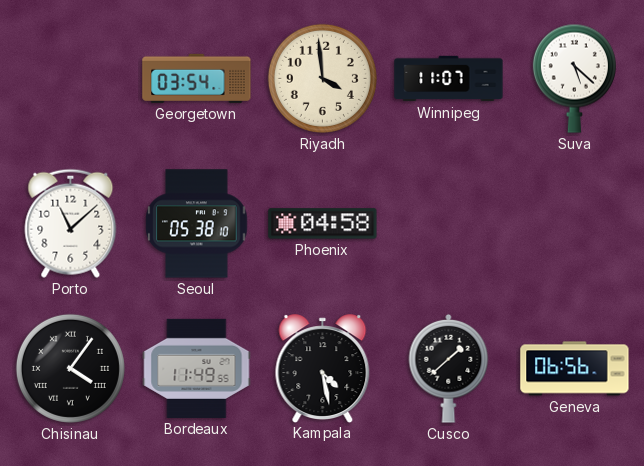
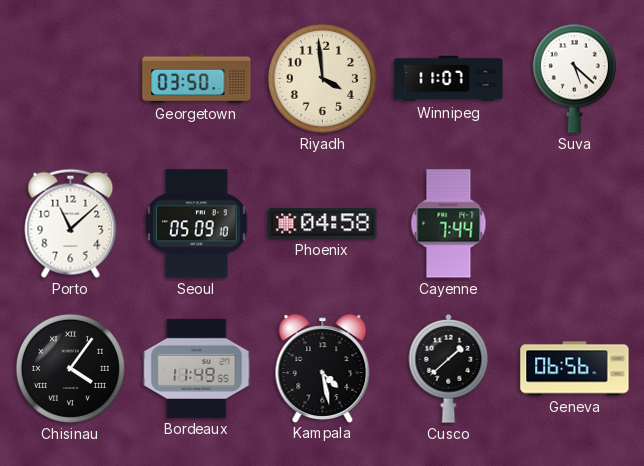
Georgetown: 03:54 -> 03:50
Seoul: 05:38 -> 05:09
Cayenne: none -> 7:44
